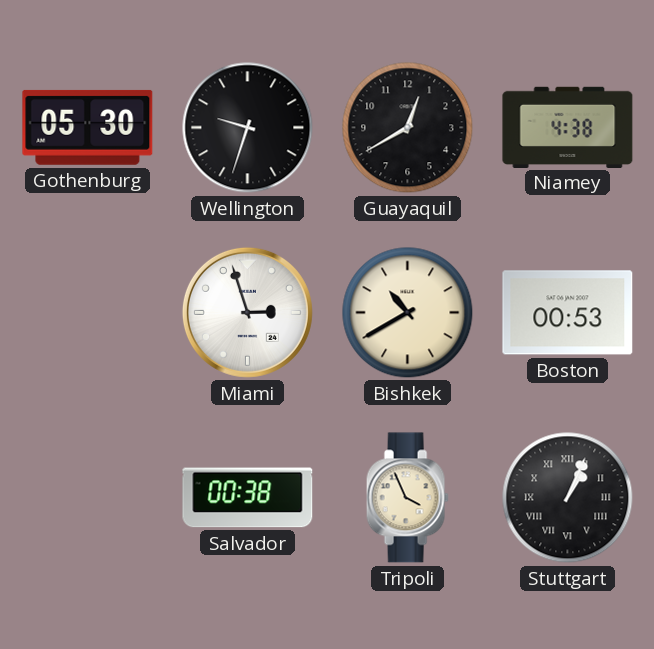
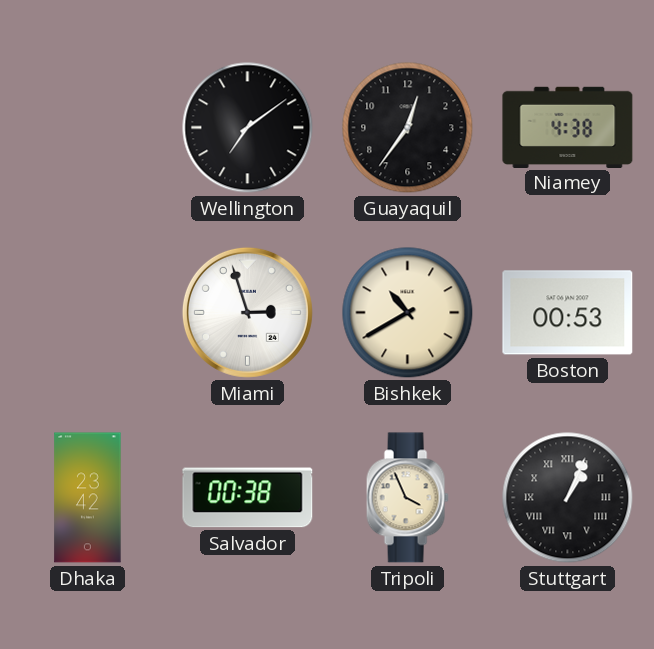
Gothenburg: 05:30 -> none
Wellington: 9:33 -> 7:09
Guayaquil: 12:40 -> 12:36
Dhaka: none -> 23:42
